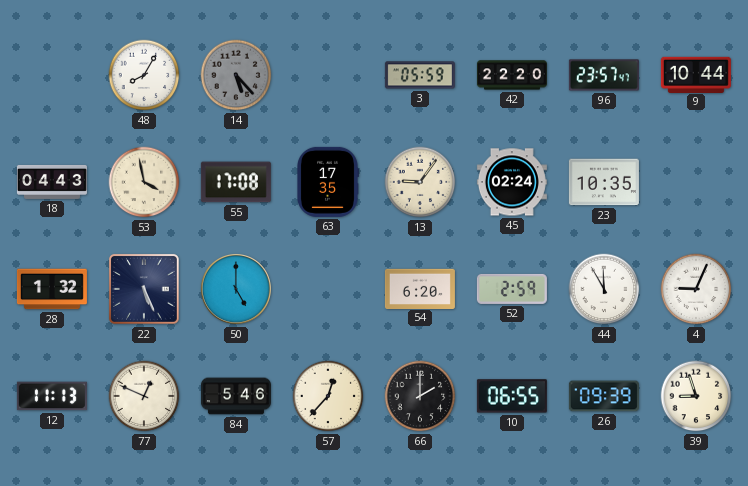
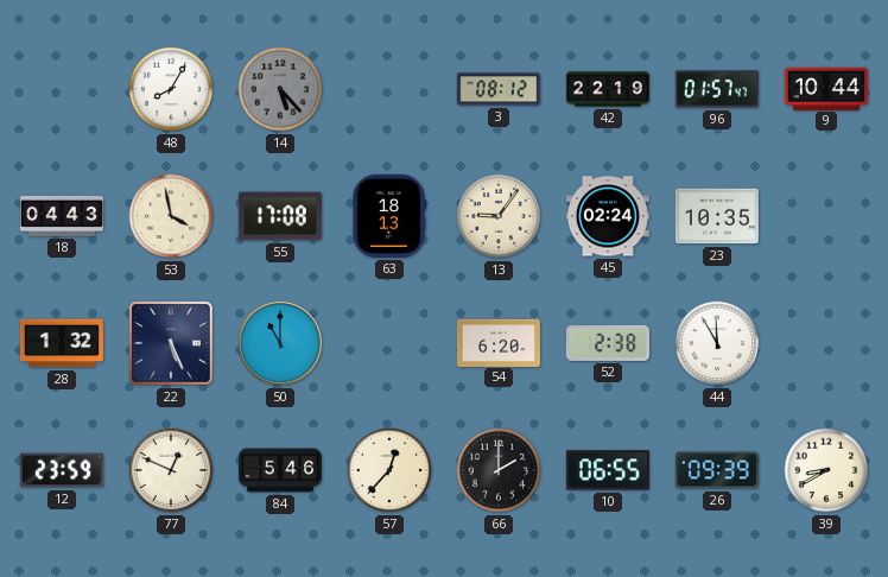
3: 05:59 -> 08:12
42: 22:20 -> 22:19
96: 23:57 -> 01:57
63: 17:35 -> 18:13
50: 5:00 -> 11:00
52: 2:59 -> 2:38
4: 9:04 -> none
12: 11:13 -> 23:59
39: 8:57 -> 8:40
